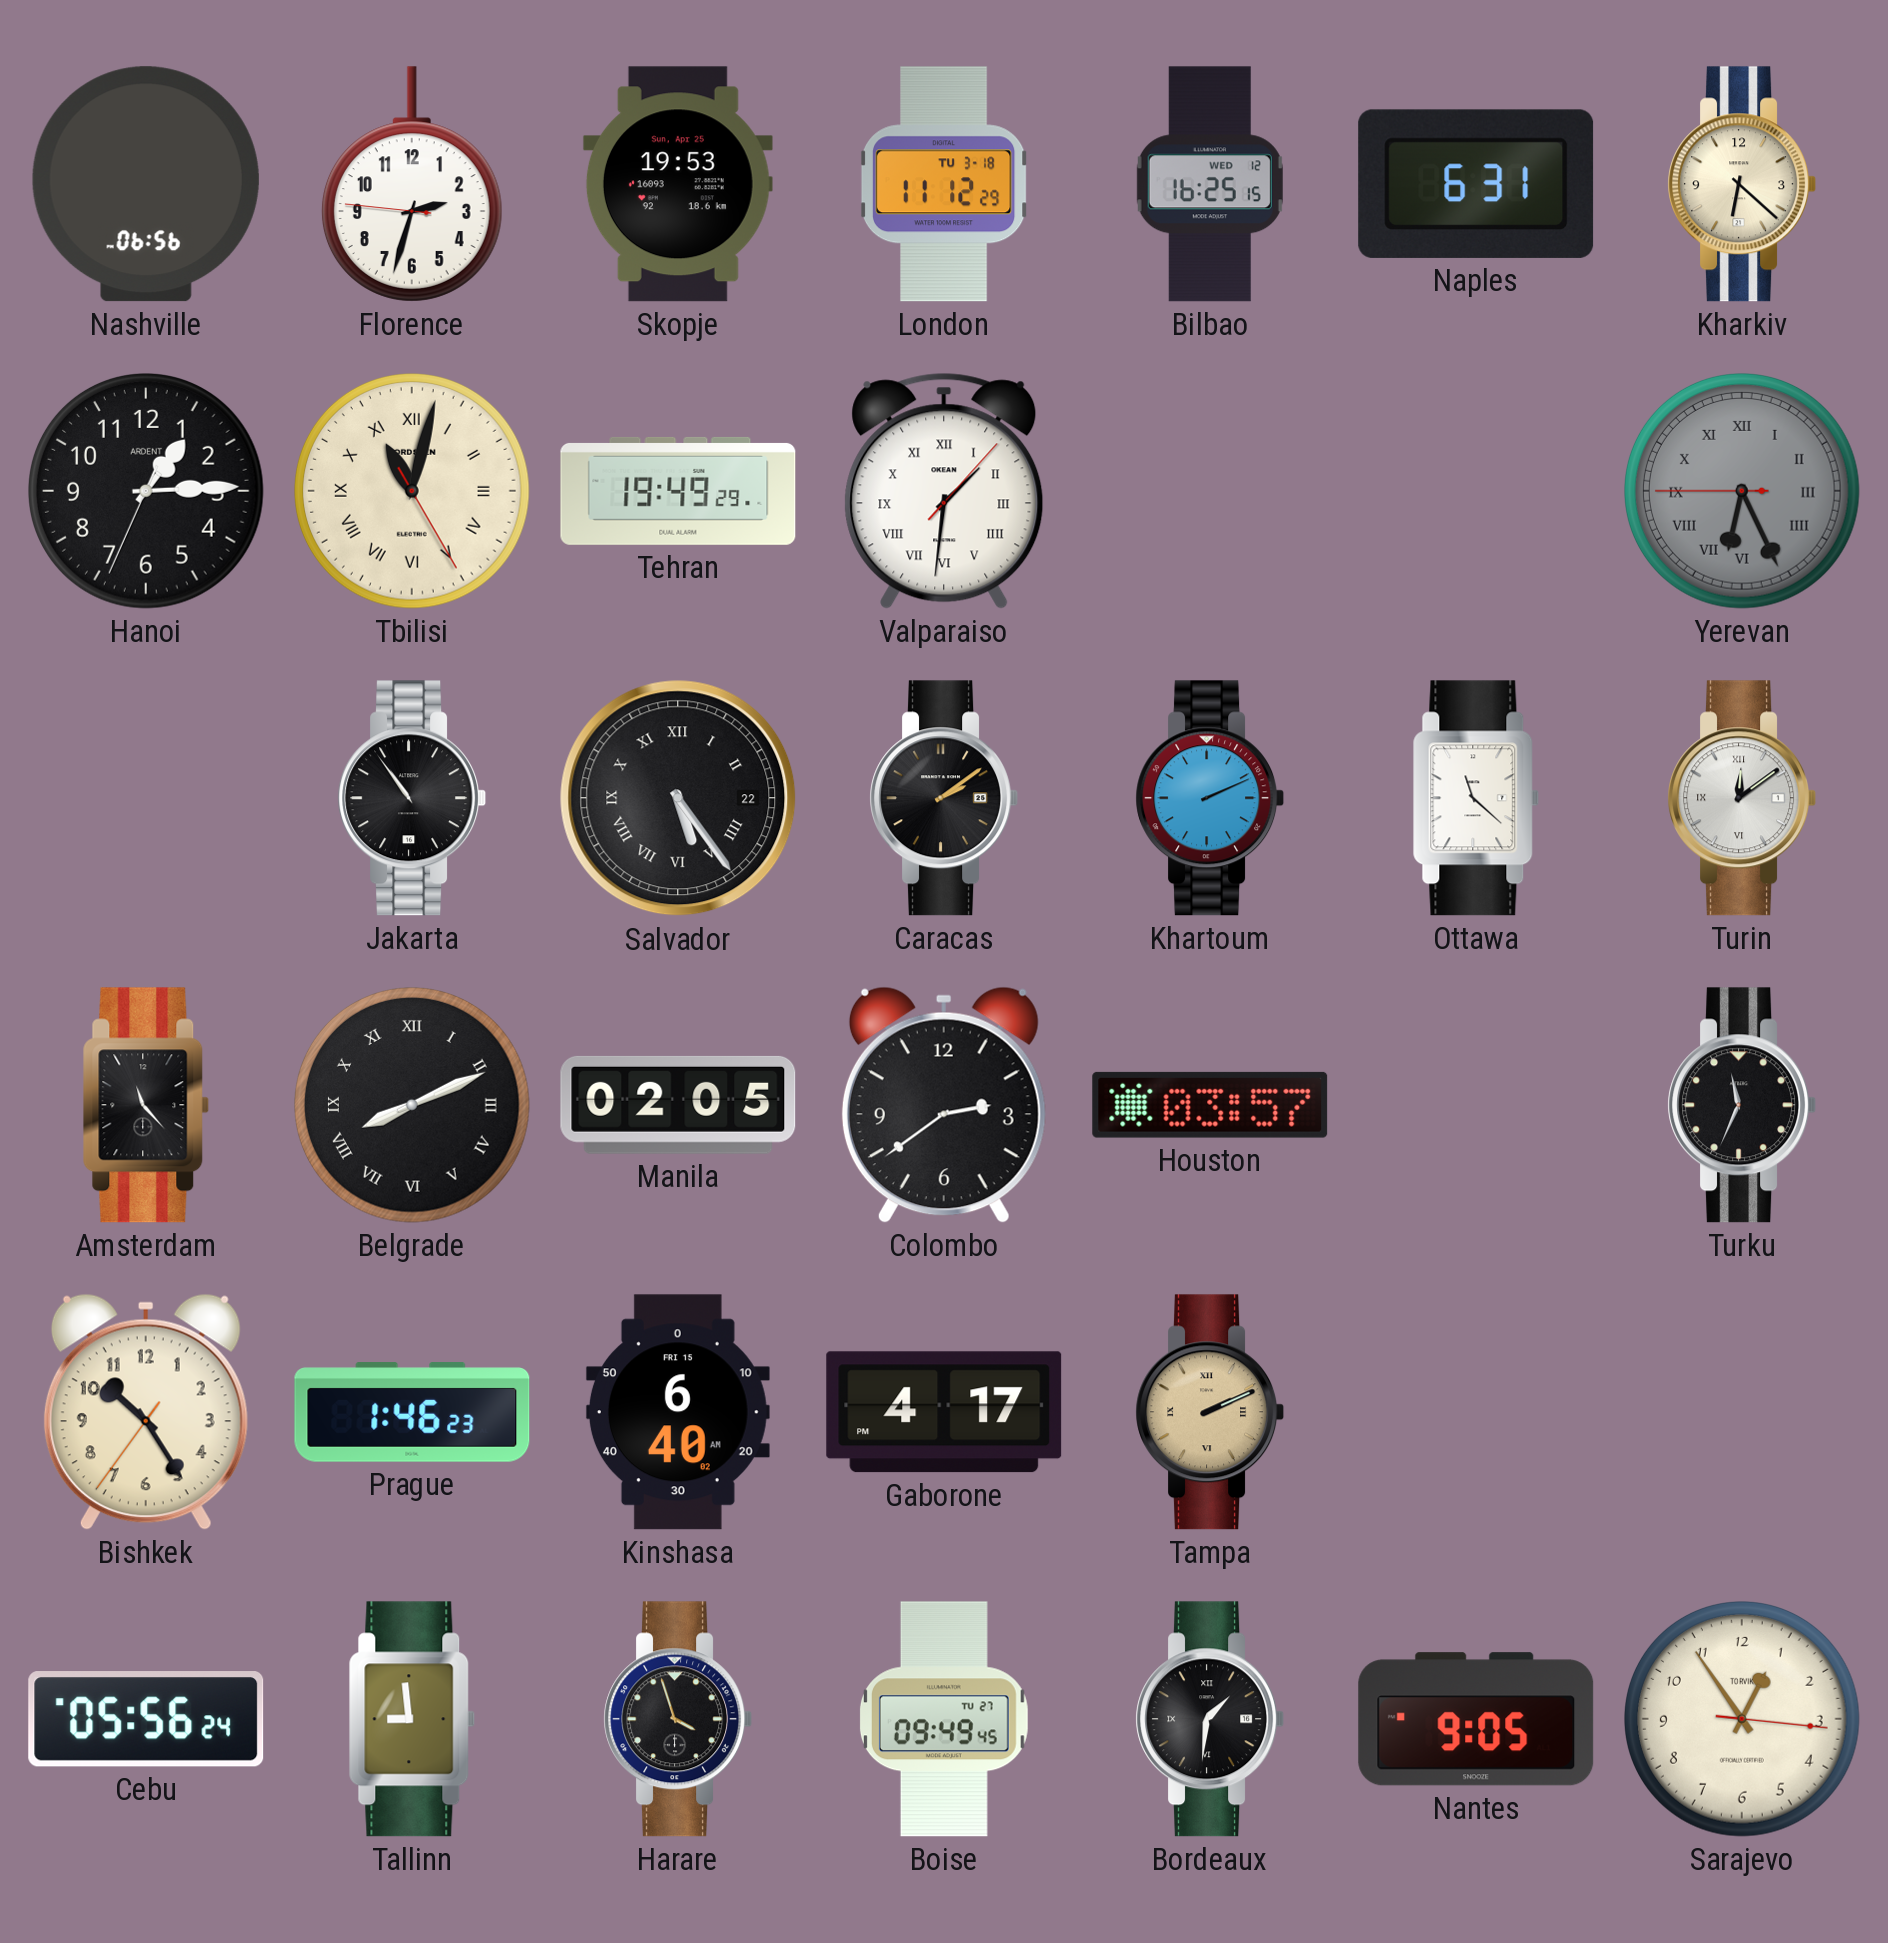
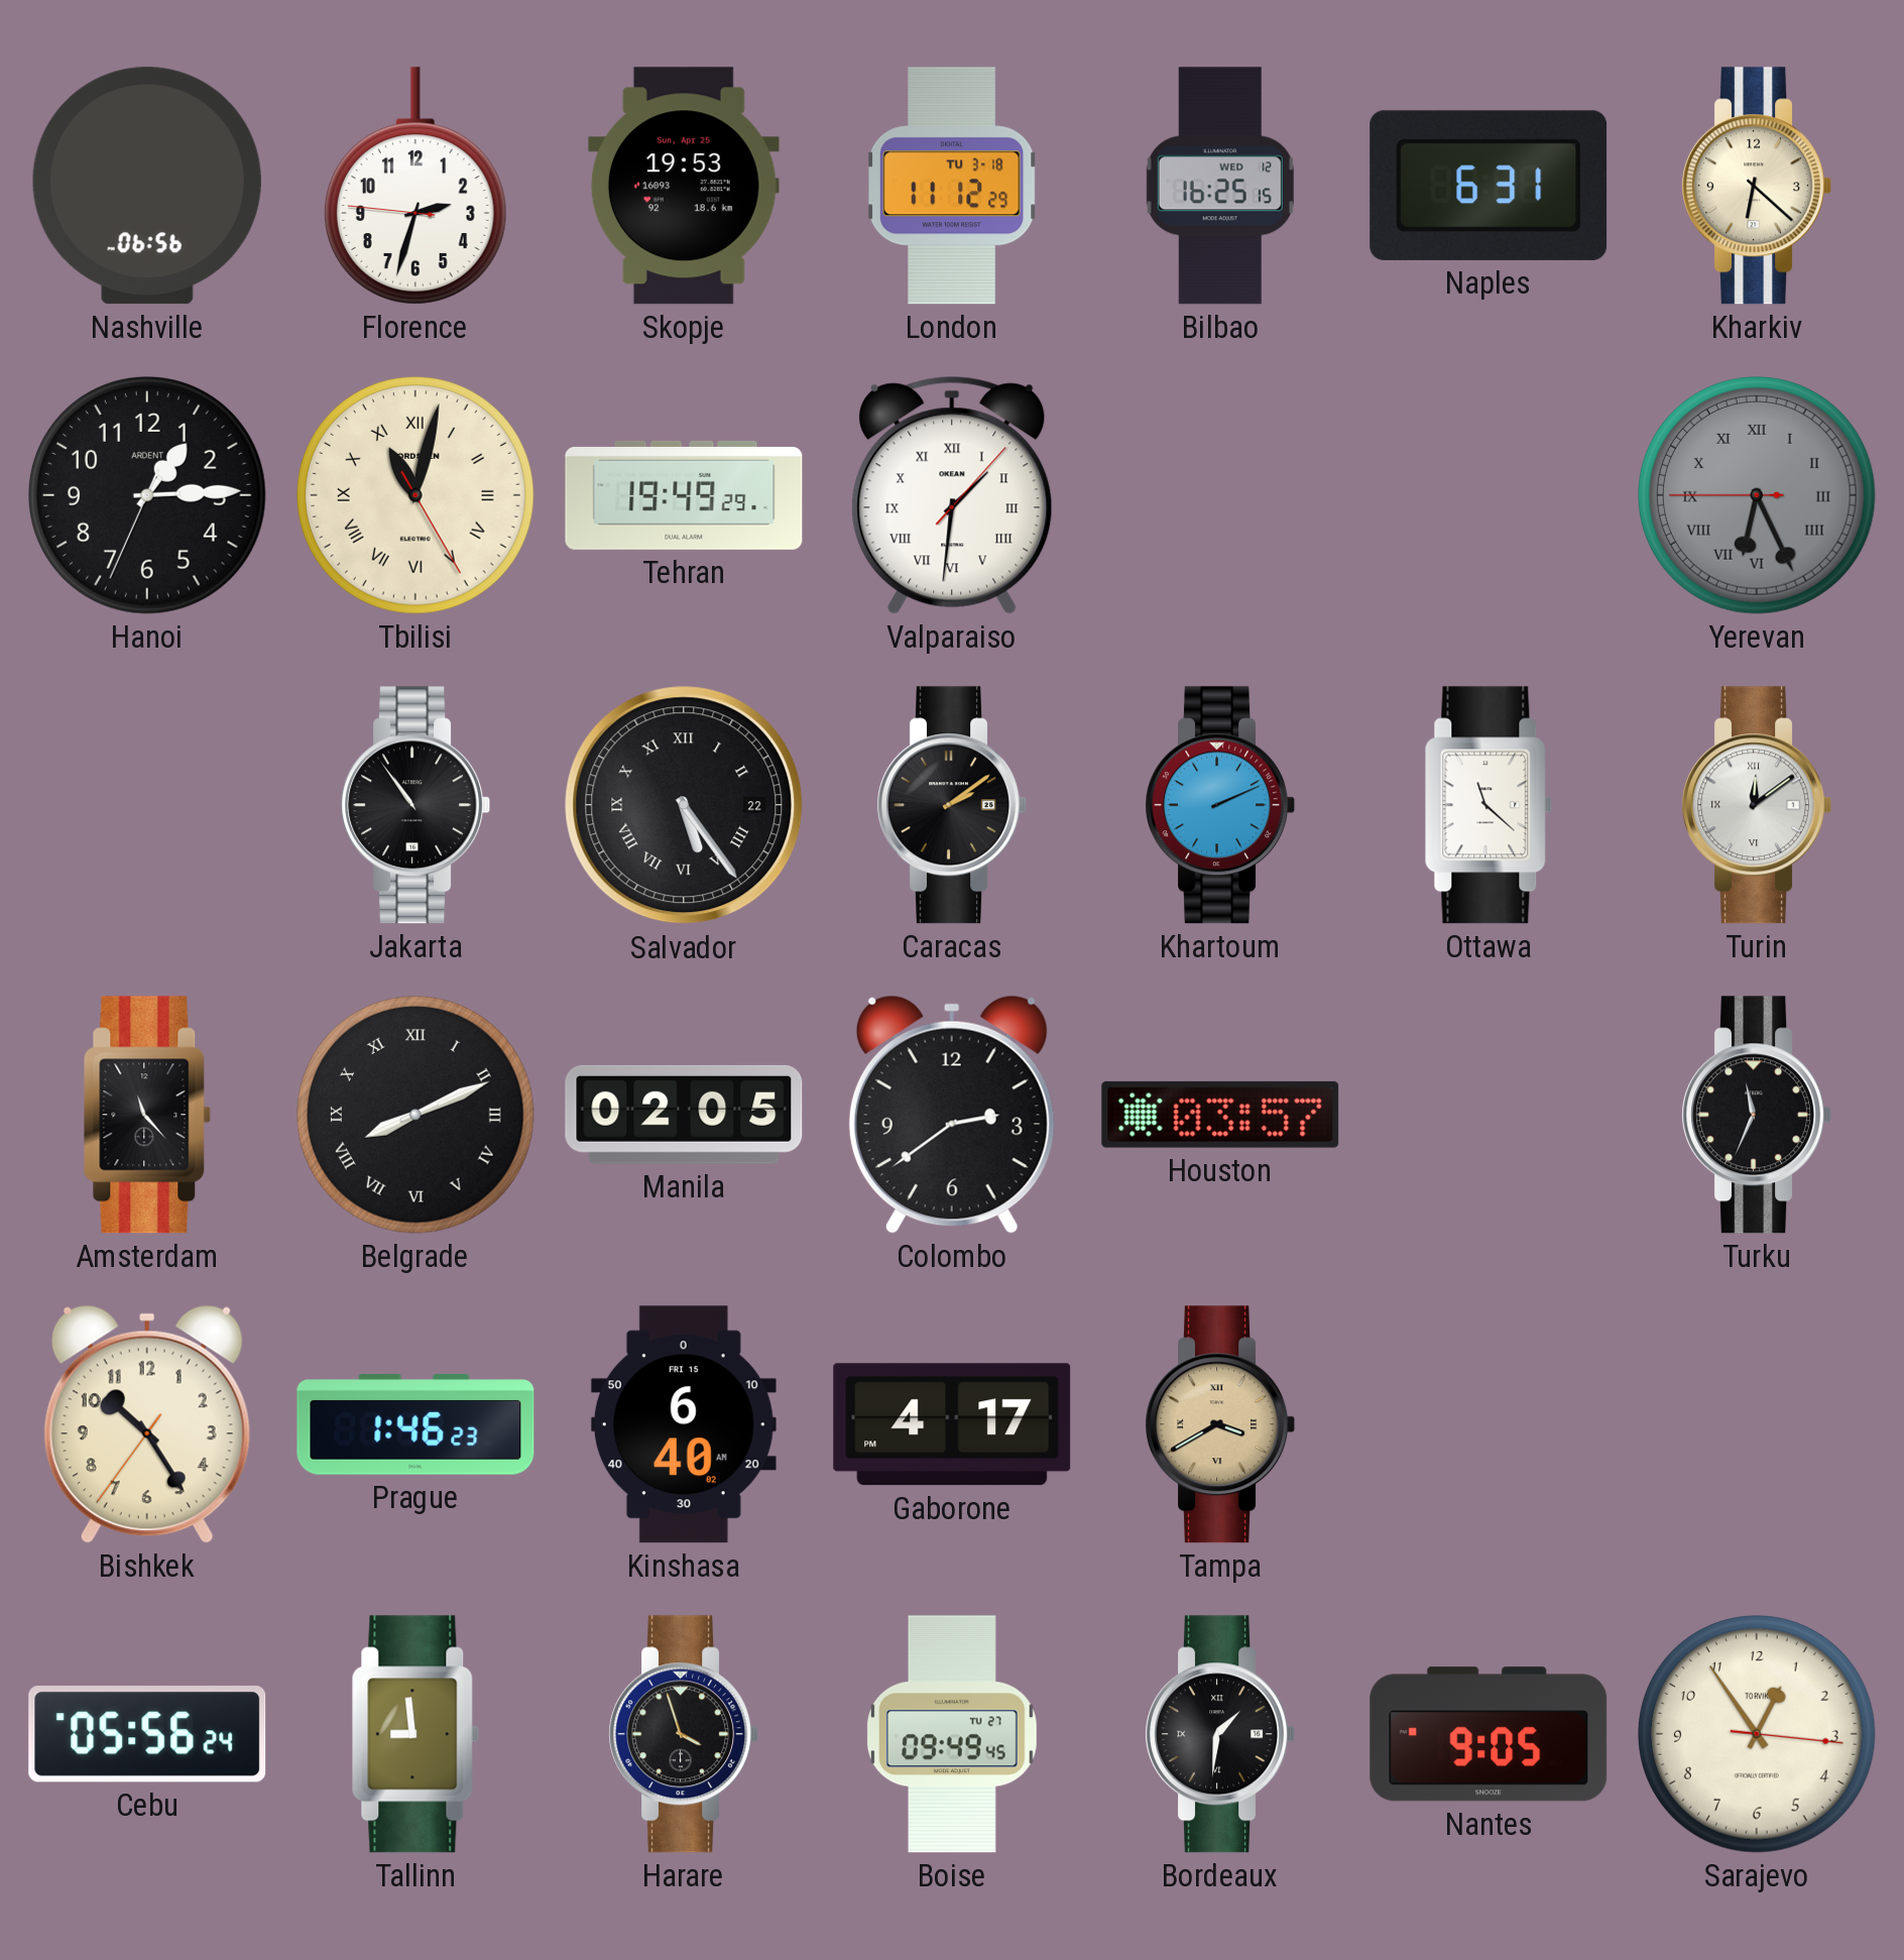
Tampa: 2:11 -> 3:40
